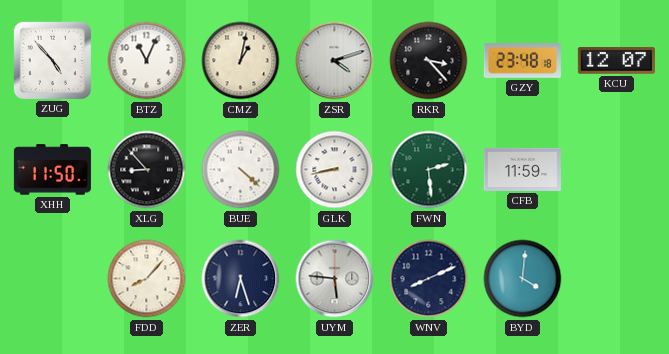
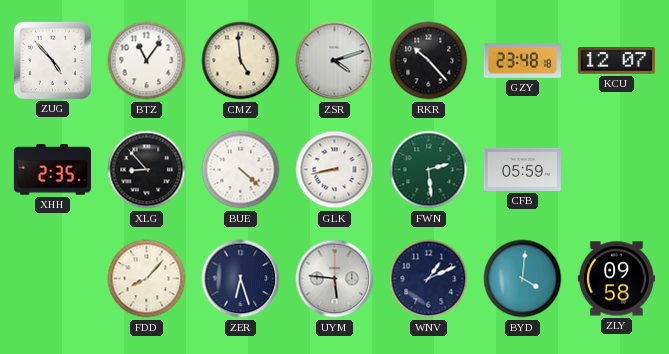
BTZ: 11:04 -> 11:06
CMZ: 1:02 -> 4:59
RKR: 3:23 -> 10:23
XHH: 11:50 -> 2:35
CFB: 11:59 -> 05:59
WNV: 8:11 -> 1:11
ZLY: none -> 09:58
